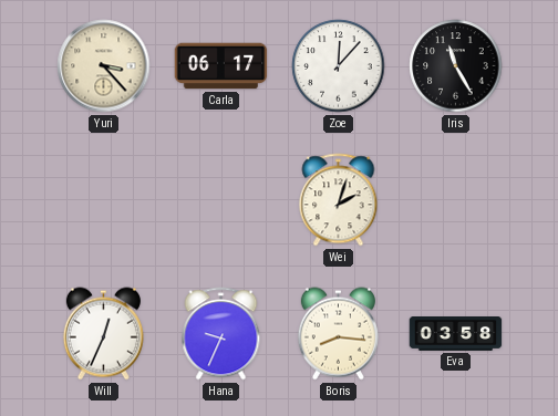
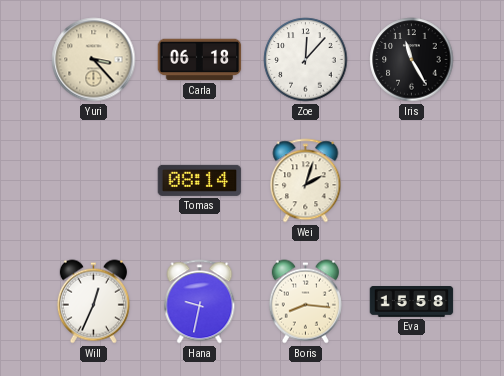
Carla: 06:17 -> 06:18
Tomas: none -> 08:14
Hana: 9:34 -> 9:32
Eva: 03:58 -> 15:58
